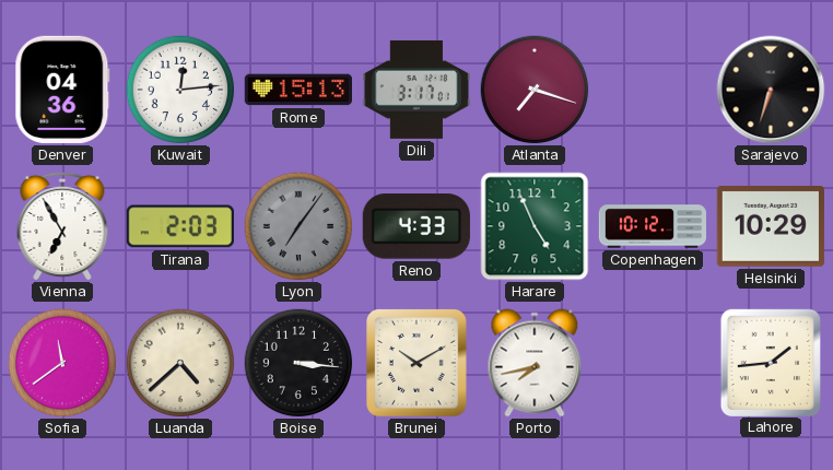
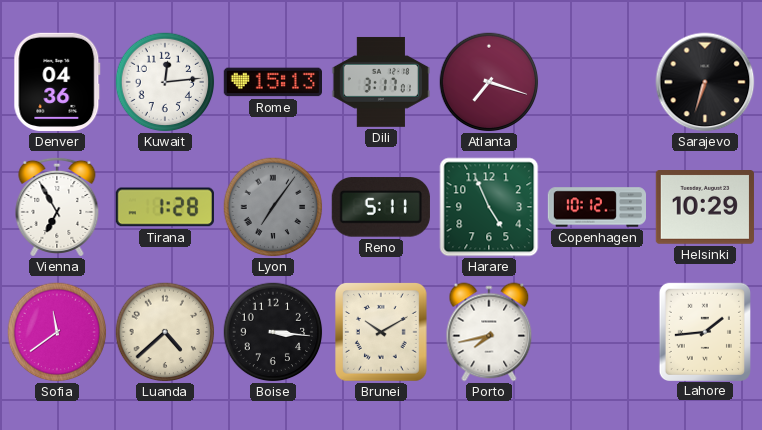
Tirana: 2:03 -> 1:28
Reno: 4:33 -> 5:11
